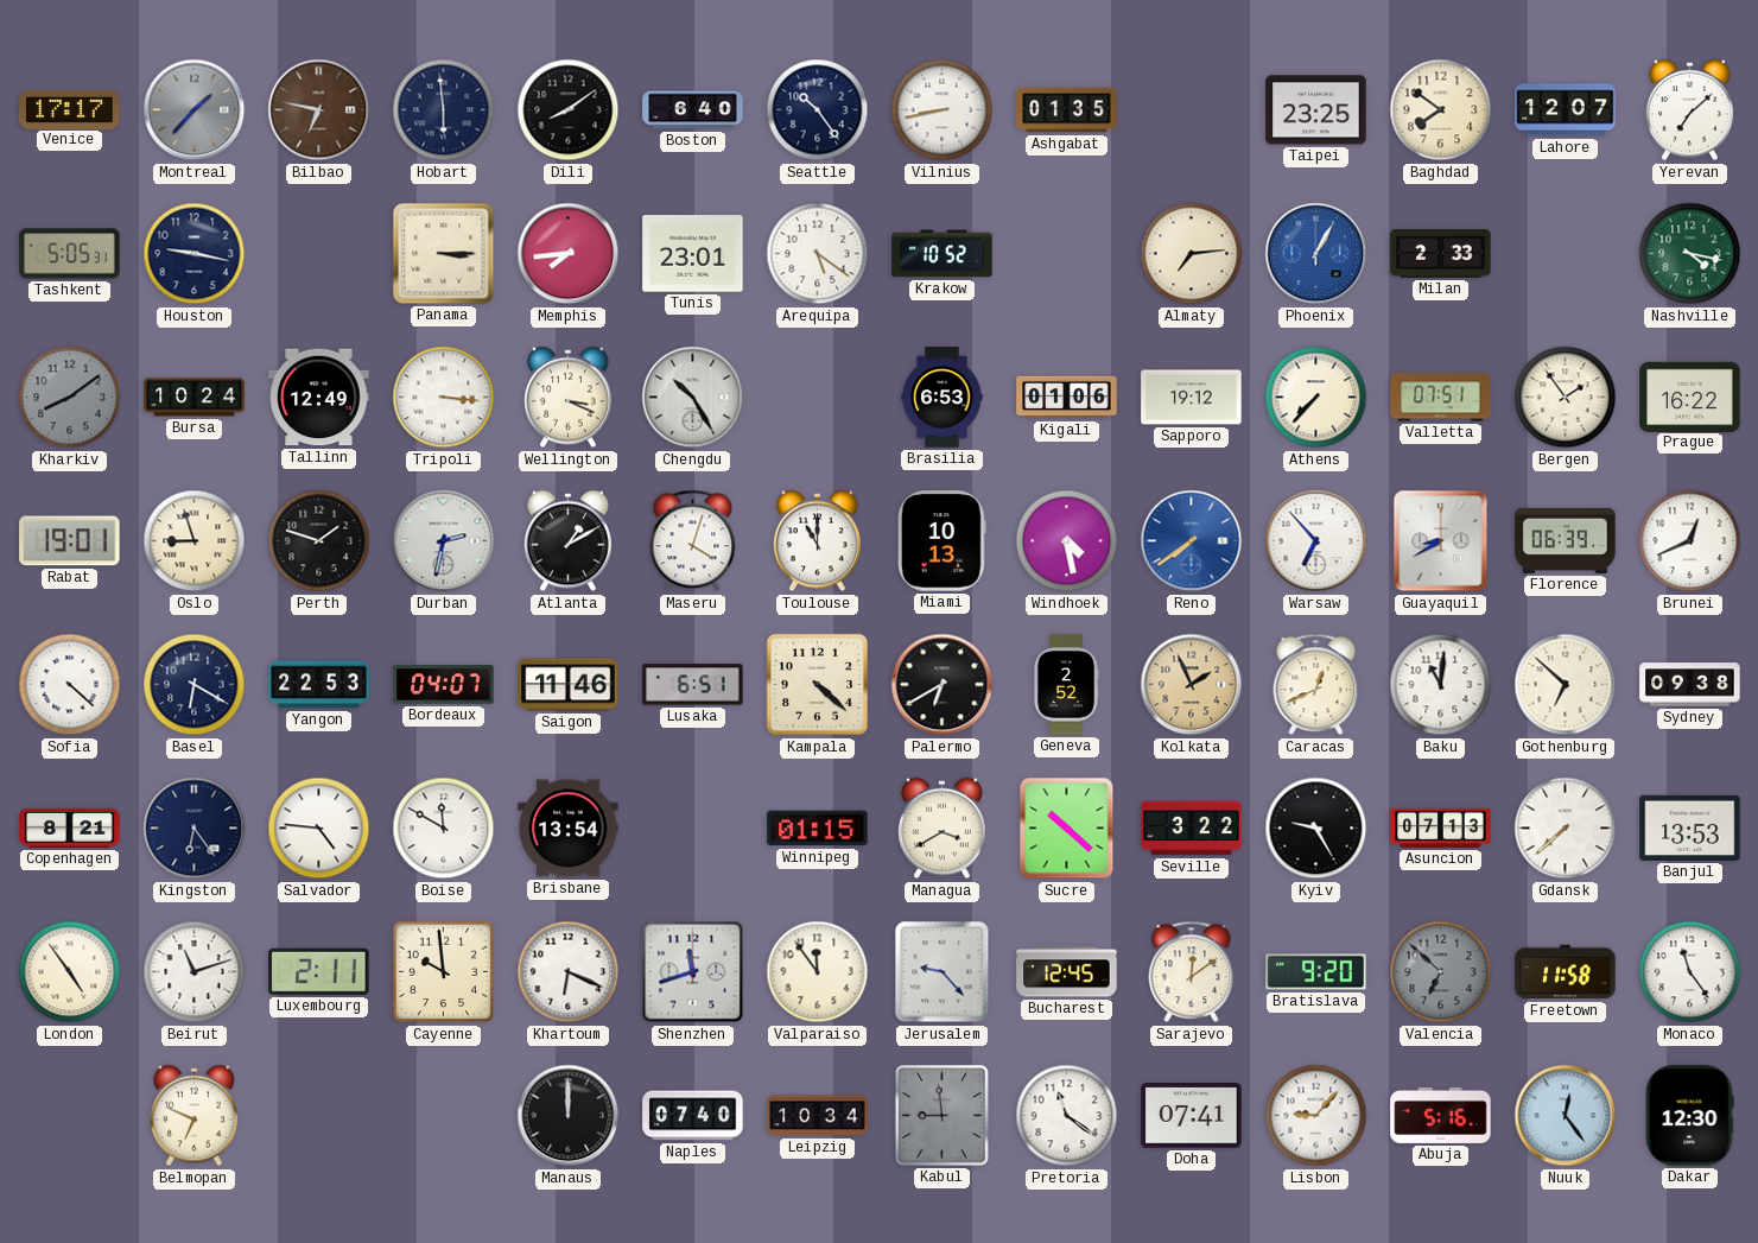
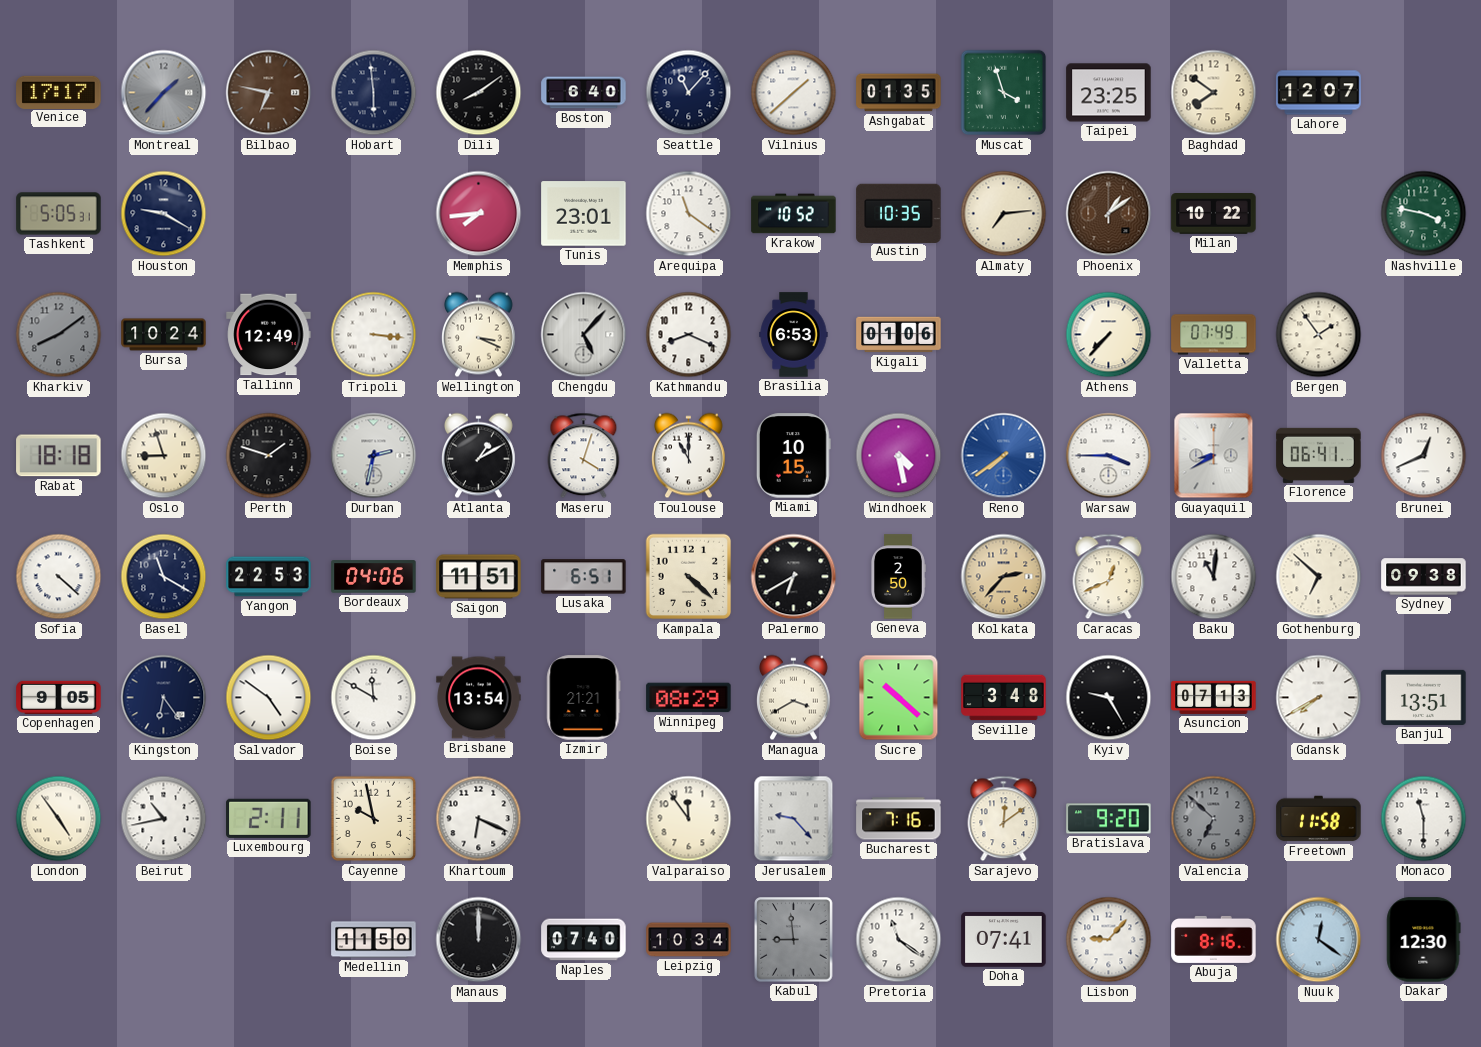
Seattle: 10:24 -> 11:07
Vilnius: 8:43 -> 1:38
Muscat: none -> 3:57
Yerevan: 7:08 -> none
Houston: 9:17 -> 9:20
Panama: 3:15 -> none
Arequipa: 5:21 -> 11:21
Austin: none -> 10:35
Phoenix: 1:05 -> 1:09
Phoenix dial: blue -> brown
Milan: 2:33 -> 10:22
Nashville: 4:17 -> 3:47
Chengdu: 10:25 -> 5:07
Kathmandu: none -> 8:19
Sapporo: 19:12 -> none
Valletta: 07:51 -> 07:49
Prague: 16:22 -> none
Rabat: 19:01 -> 18:18
Miami: 10:13 -> 10:15
Warsaw: 6:53 -> 3:45
Florence: 06:39 -> 06:41
Basel: 6:20 -> 11:20
Bordeaux: 04:07 -> 04:06
Saigon: 11:46 -> 11:51
Geneva: 2:52 -> 2:50
Kolkata: 1:56 -> 2:37
Copenhagen: 8:21 -> 9:05
Salvador: 4:46 -> 4:51
Izmir: none -> 21:21
Winnipeg: 01:15 -> 08:29
Seville: 3:22 -> 3:48
Gdansk: 7:38 -> 7:40
Banjul: 13:53 -> 13:51
Beirut: 11:12 -> 10:43
Cayenne: 9:59 -> 9:58
Shenzhen: 11:42 -> none
Bucharest: 12:45 -> 7:16
Monaco: 11:24 -> 11:30
Belmopan: 6:49 -> none
Medellin: none -> 11:50
Abuja: 5:16 -> 8:16
Nuuk: 12:24 -> 12:21
